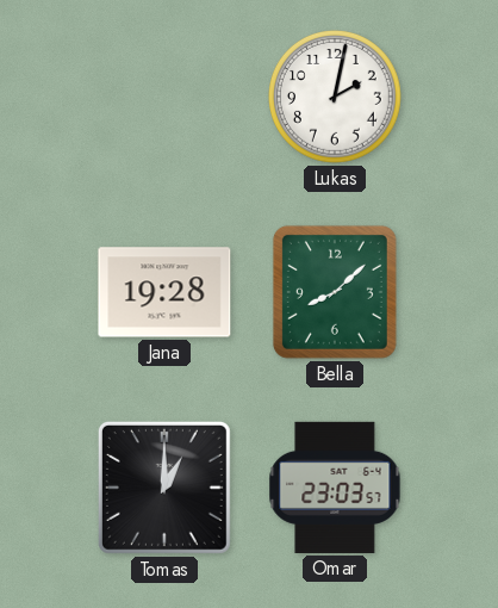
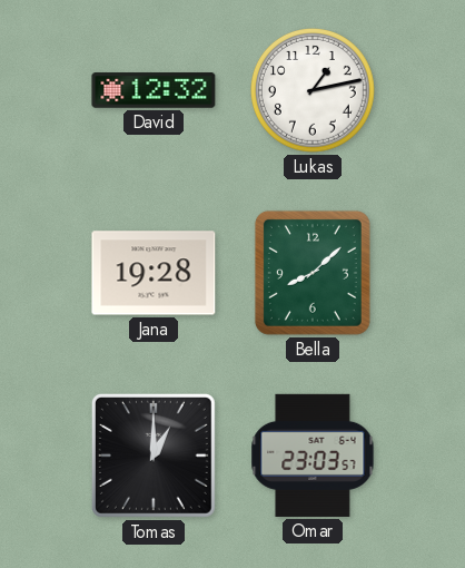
David: none -> 12:32
Lukas: 2:02 -> 1:13
